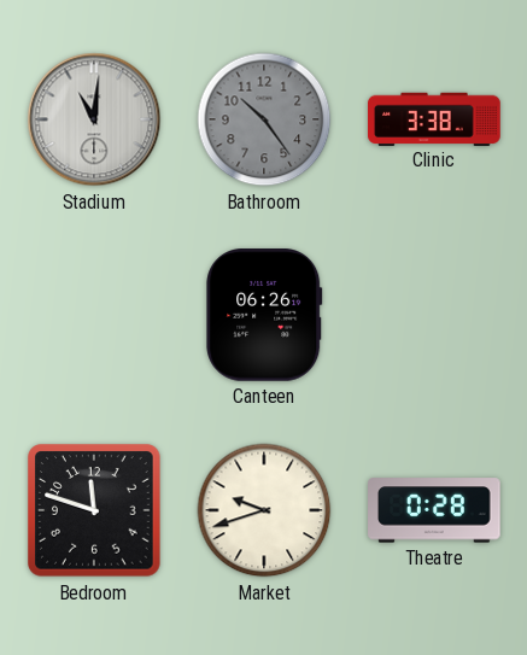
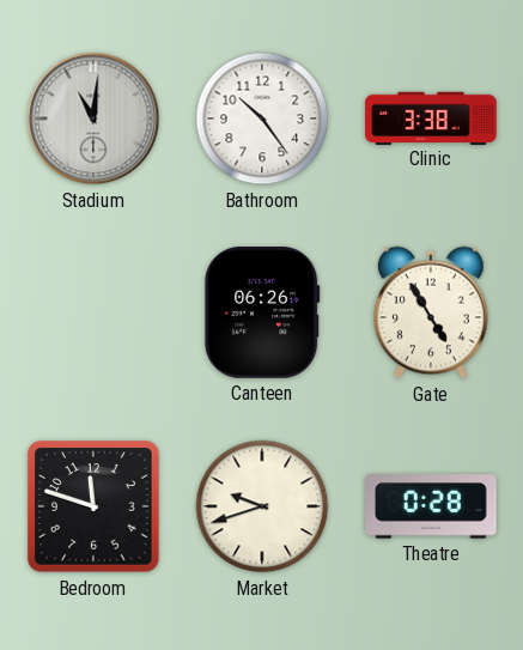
Bathroom dial: grey -> white
Gate: none -> 4:55
